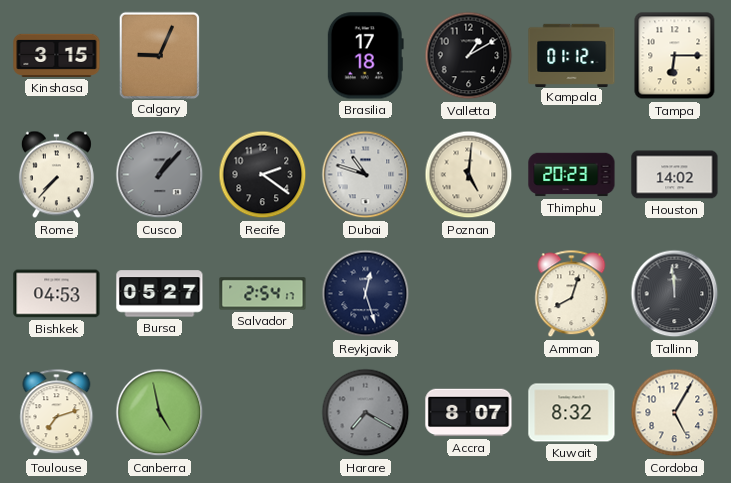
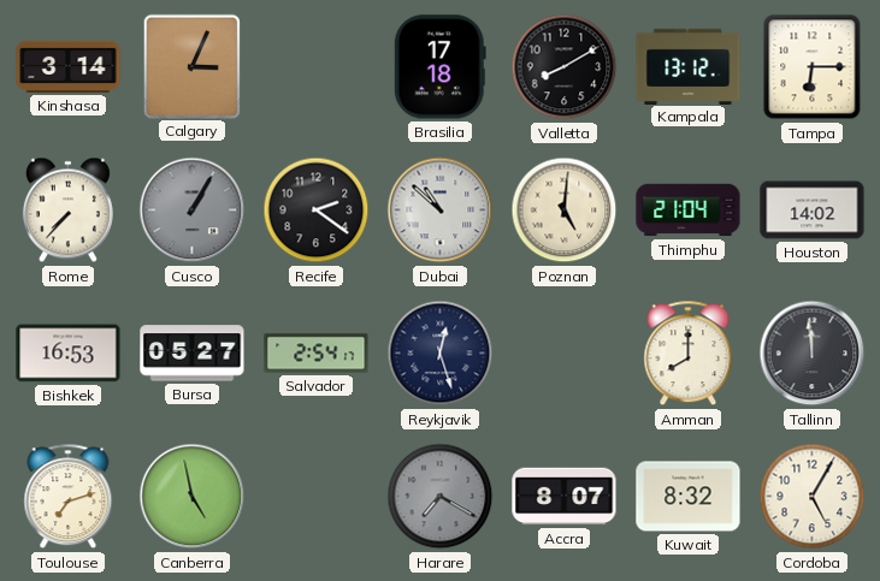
Kinshasa: 3:15 -> 3:14
Calgary: 9:04 -> 3:04
Valletta: 1:10 -> 8:10
Kampala: 01:12 -> 13:12
Cusco: 1:07 -> 1:05
Dubai: 10:48 -> 10:52
Thimphu: 20:23 -> 21:04
Bishkek: 04:53 -> 16:53
Amman: 8:03 -> 8:00
